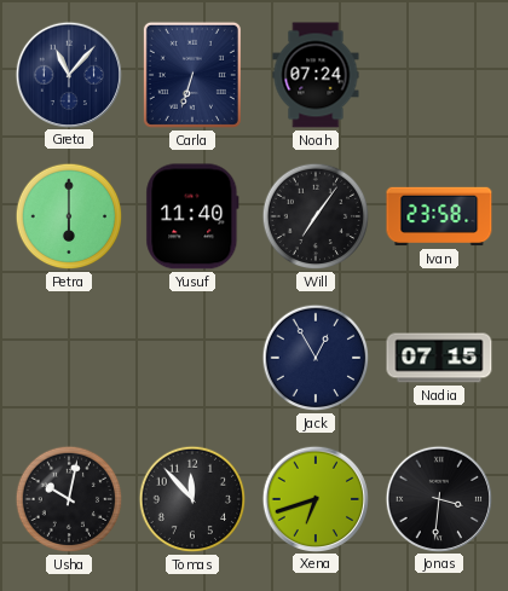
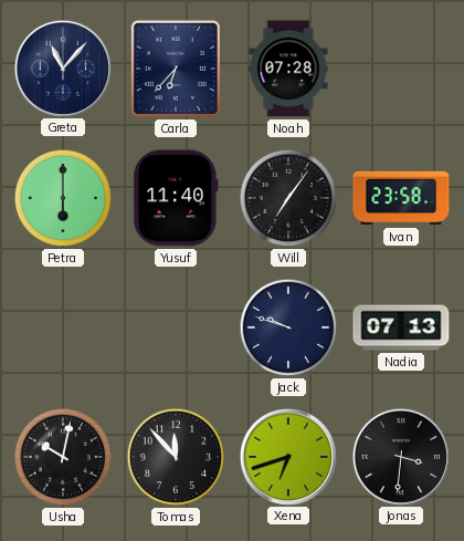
Carla: 6:33 -> 6:37
Noah: 07:24 -> 07:28
Jack: 12:55 -> 9:48
Nadia: 07:15 -> 07:13
